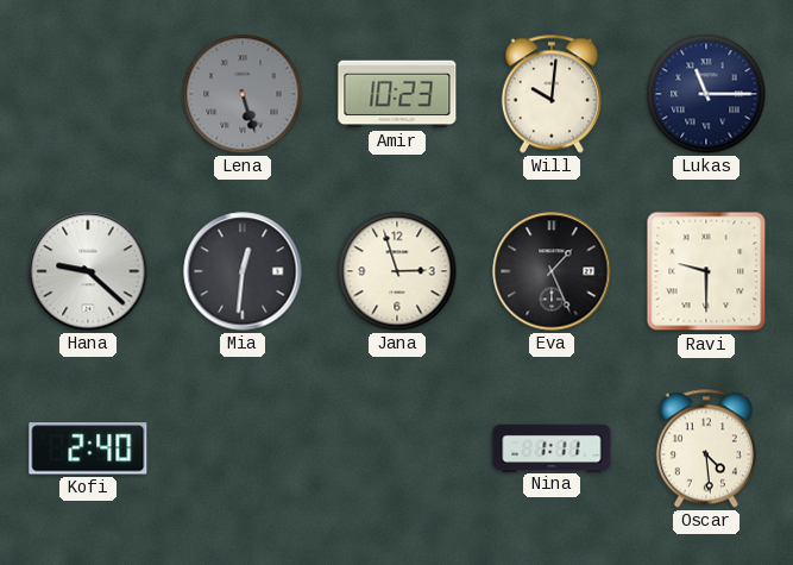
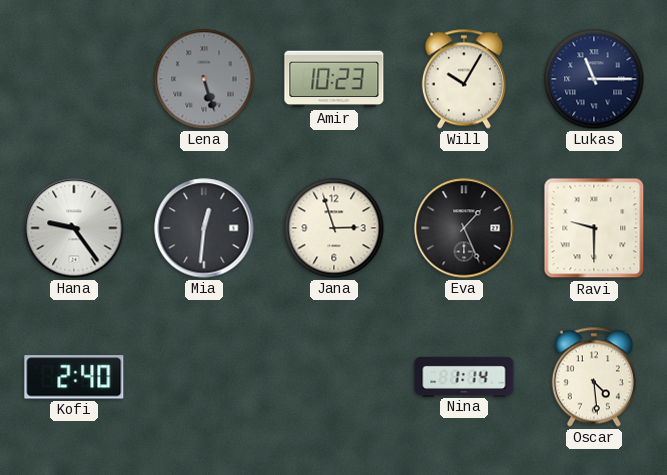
Will: 10:01 -> 10:05
Hana: 9:22 -> 9:24
Nina: 1:11 -> 1:14
